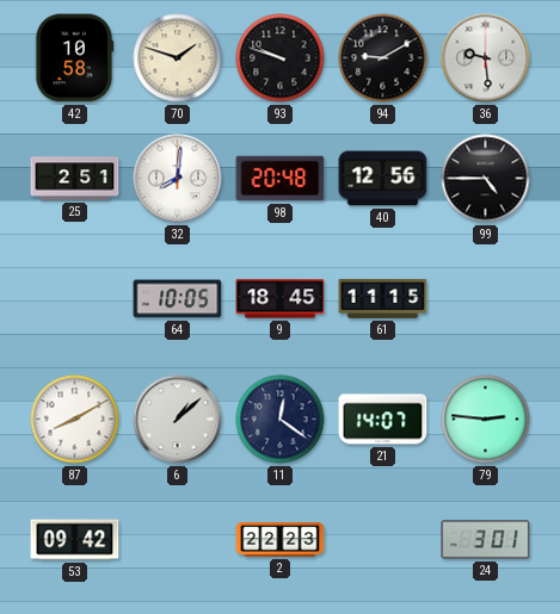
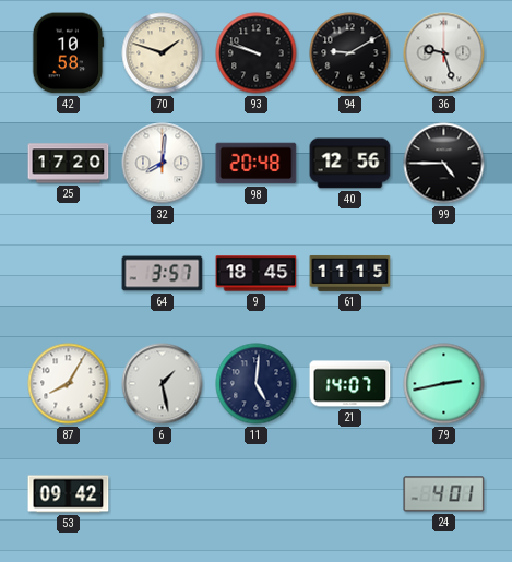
36: 9:29 -> 9:27
25: 2:51 -> 17:20
64: 10:05 -> 3:57
87: 8:10 -> 8:05
6: 1:08 -> 1:28
11: 12:21 -> 5:01
79: 2:46 -> 2:43
2: 22:23 -> none
24: 3:01 -> 4:01
